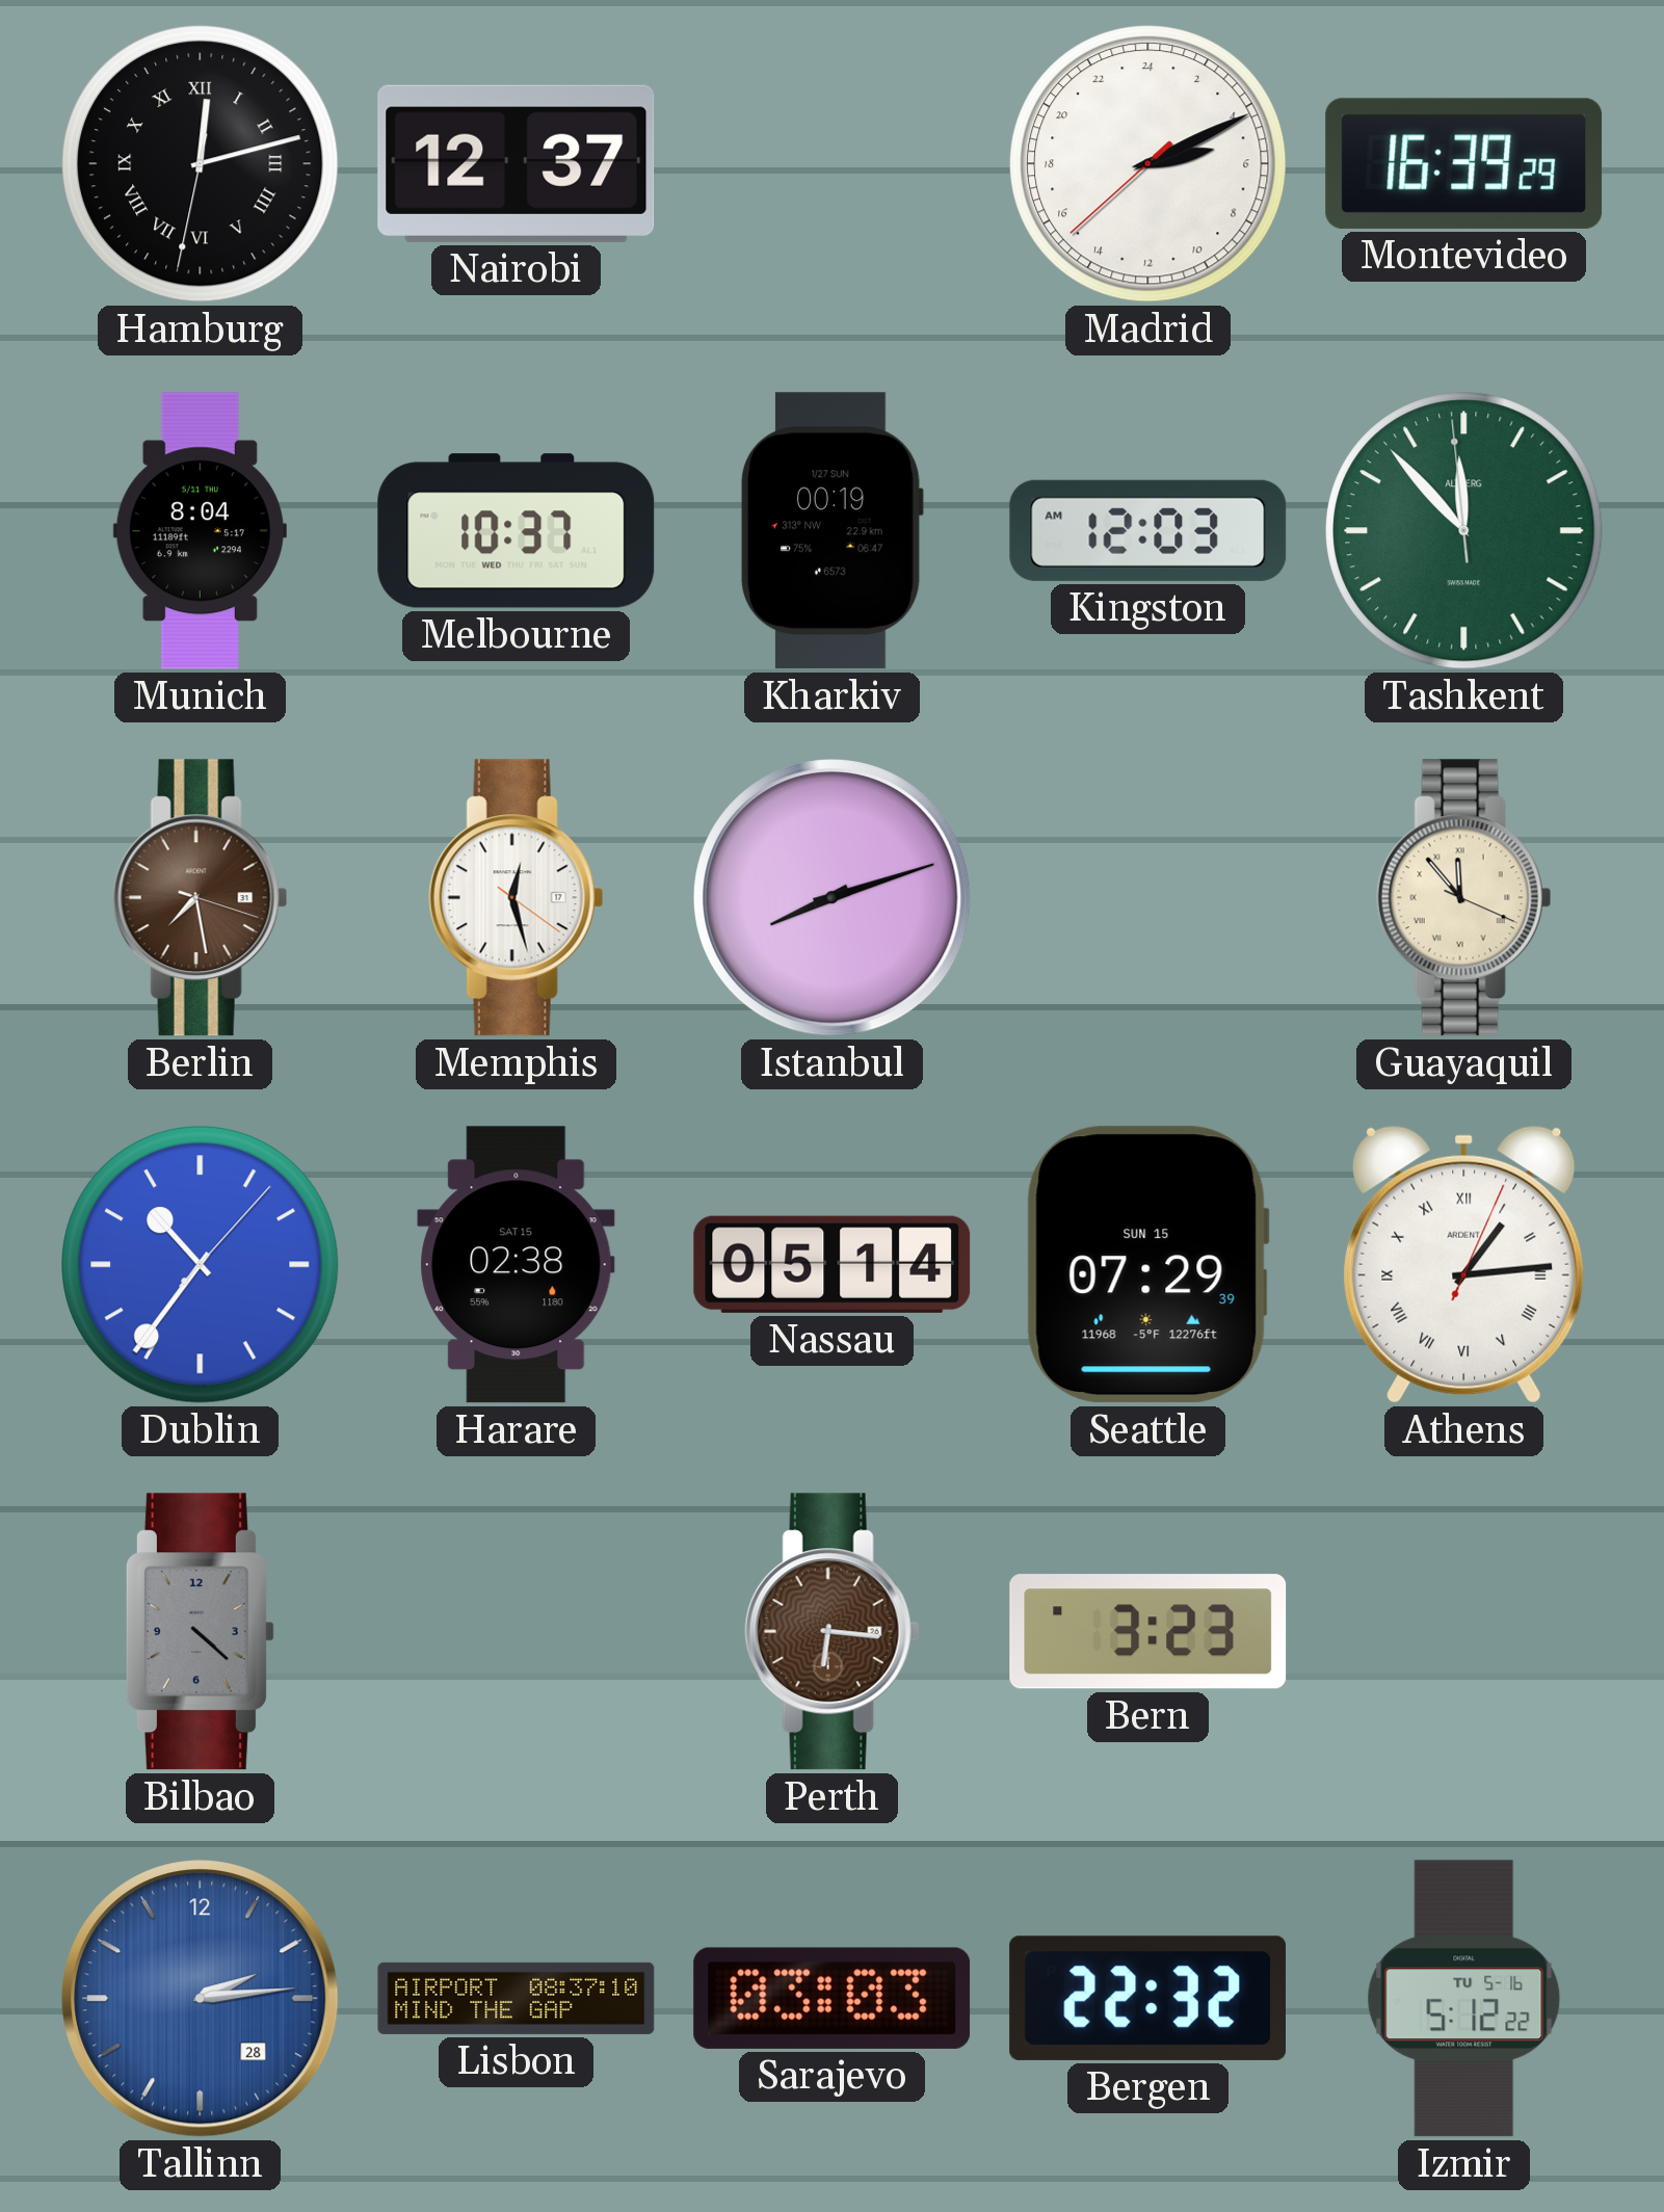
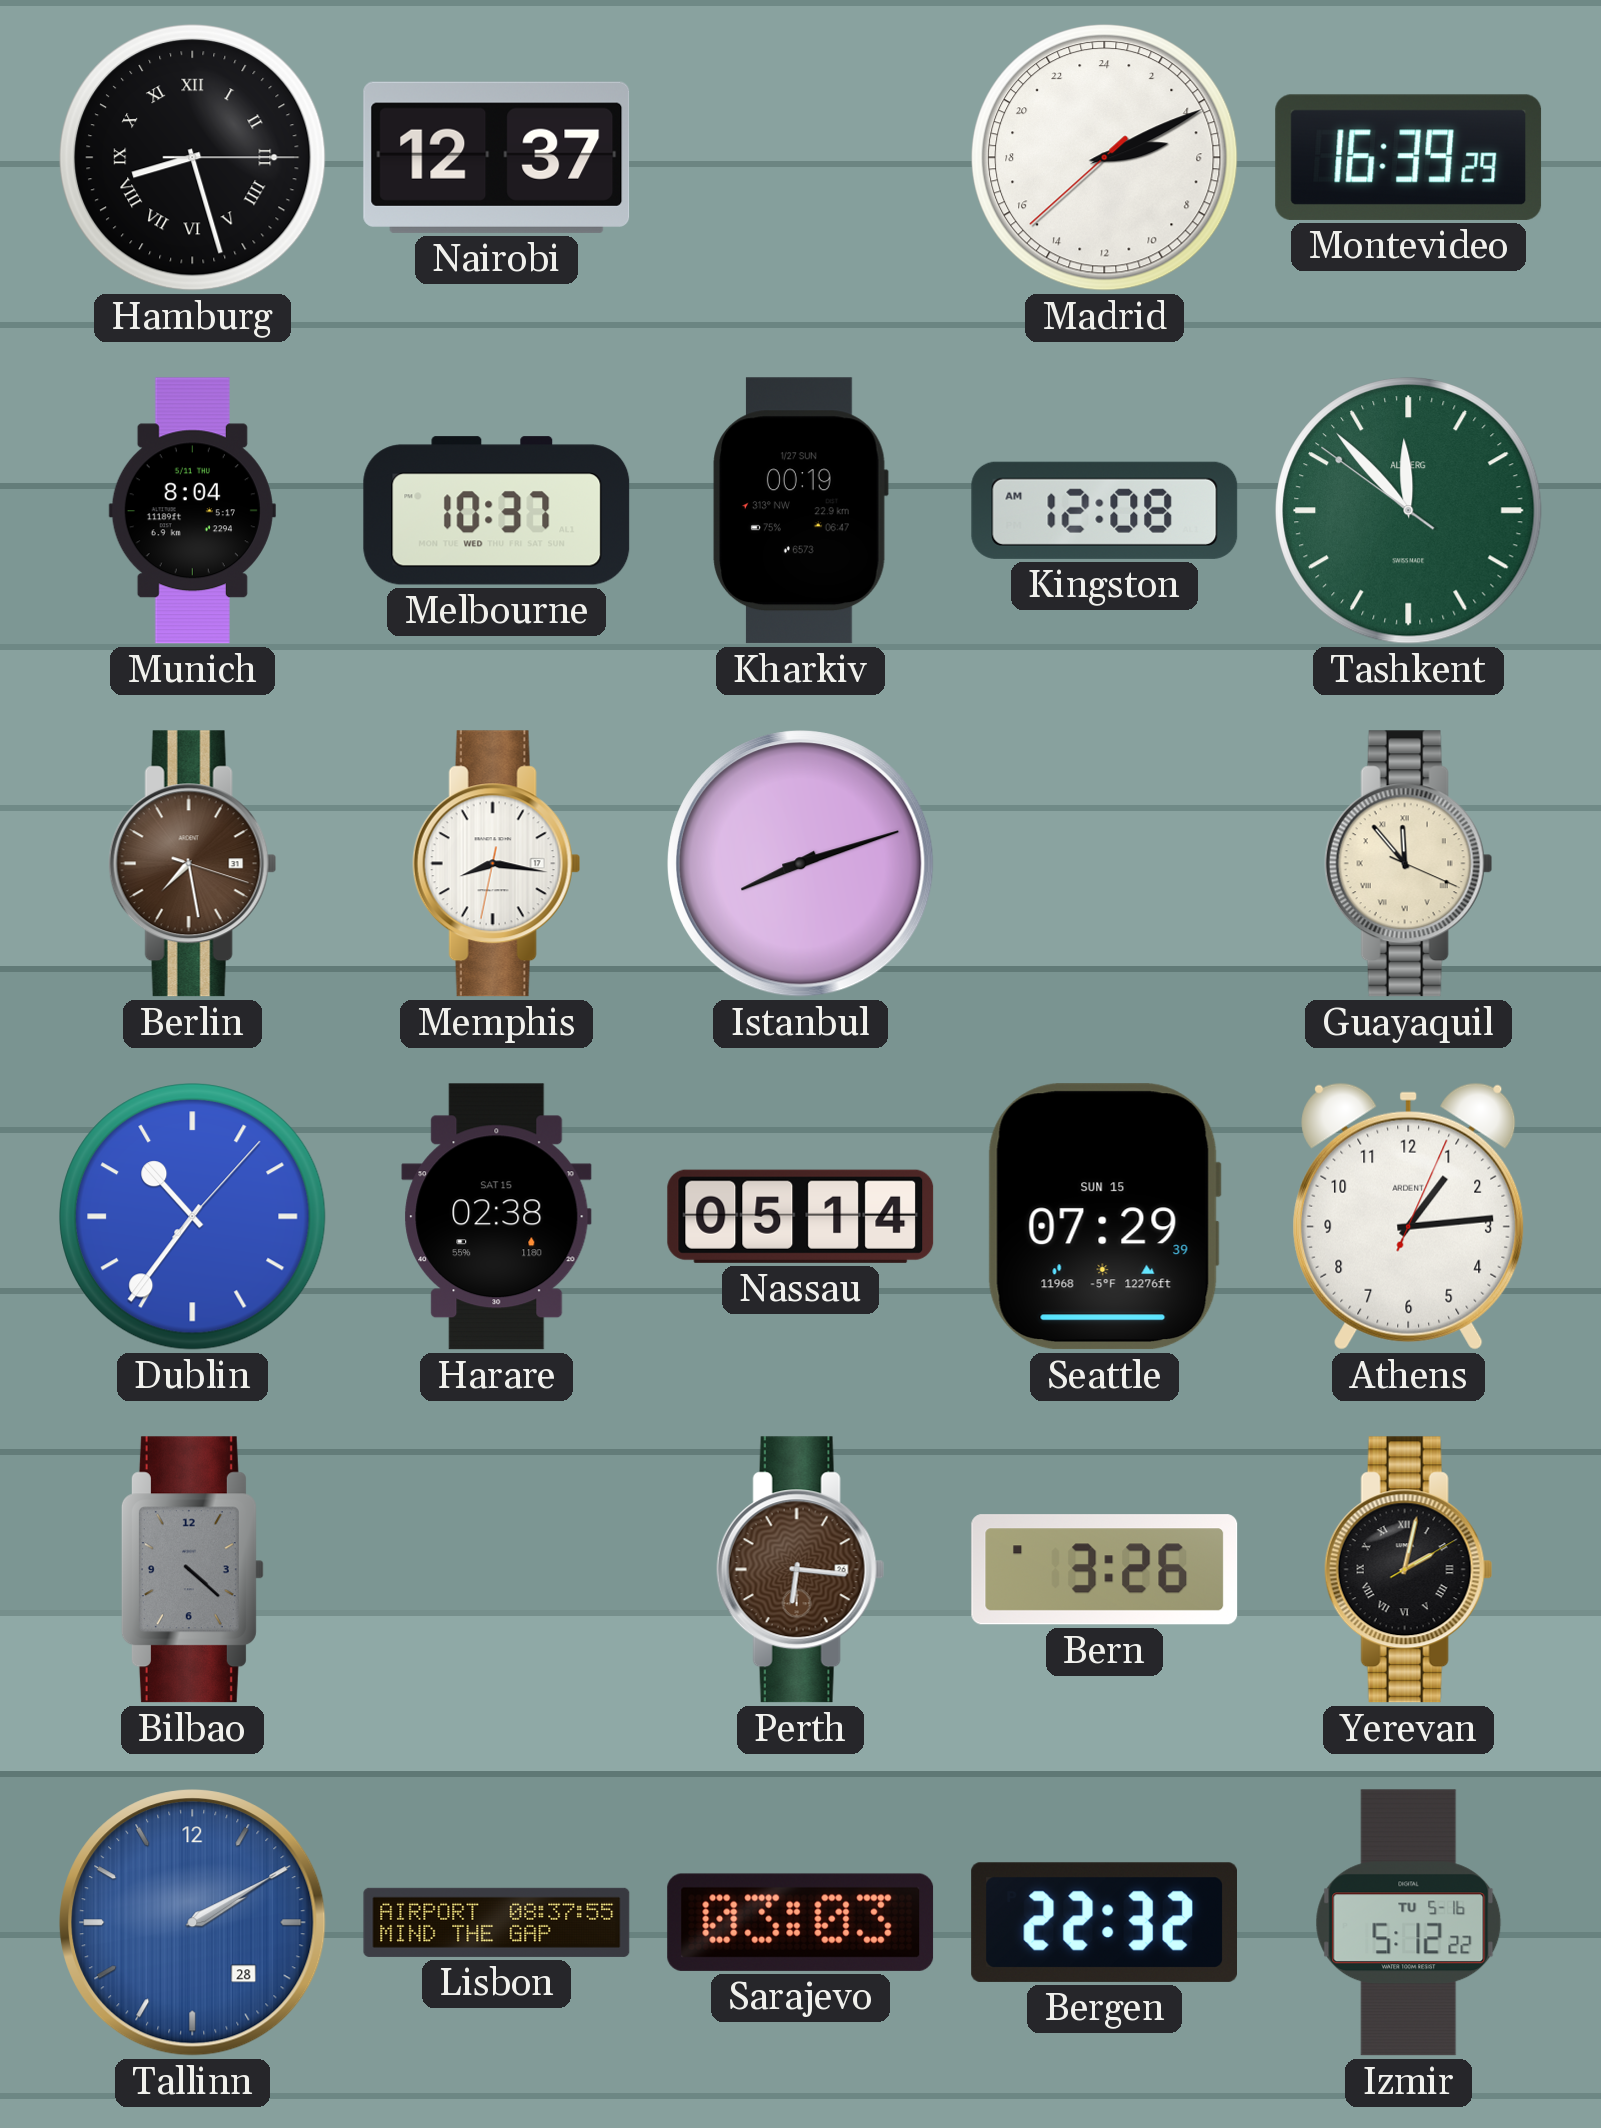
Hamburg: 12:12 -> 8:27
Kingston: 12:03 -> 12:08
Tashkent: 11:52:59 -> 11:52:51
Memphis: 12:27 -> 8:16
Athens numerals: Roman -> Arabic
Bern: 3:23 -> 3:26
Yerevan: none -> 2:02
Tallinn: 2:14 -> 2:10
Lisbon: 08:37:10 -> 08:37:55
